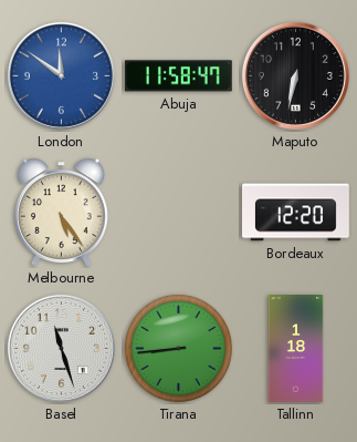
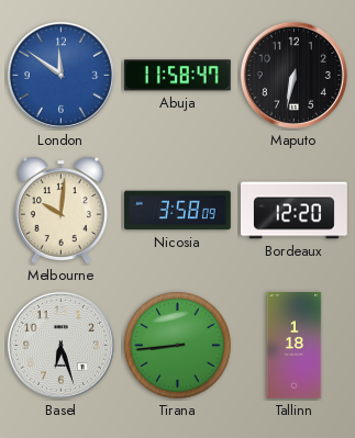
Melbourne: 5:24 -> 10:01
Nicosia: none -> 3:58
Basel: 11:27 -> 6:27
